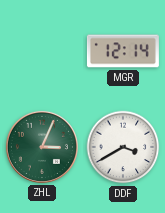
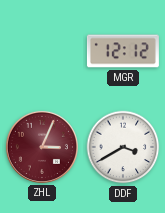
MGR: 12:14 -> 12:12
ZHL dial: green -> burgundy
